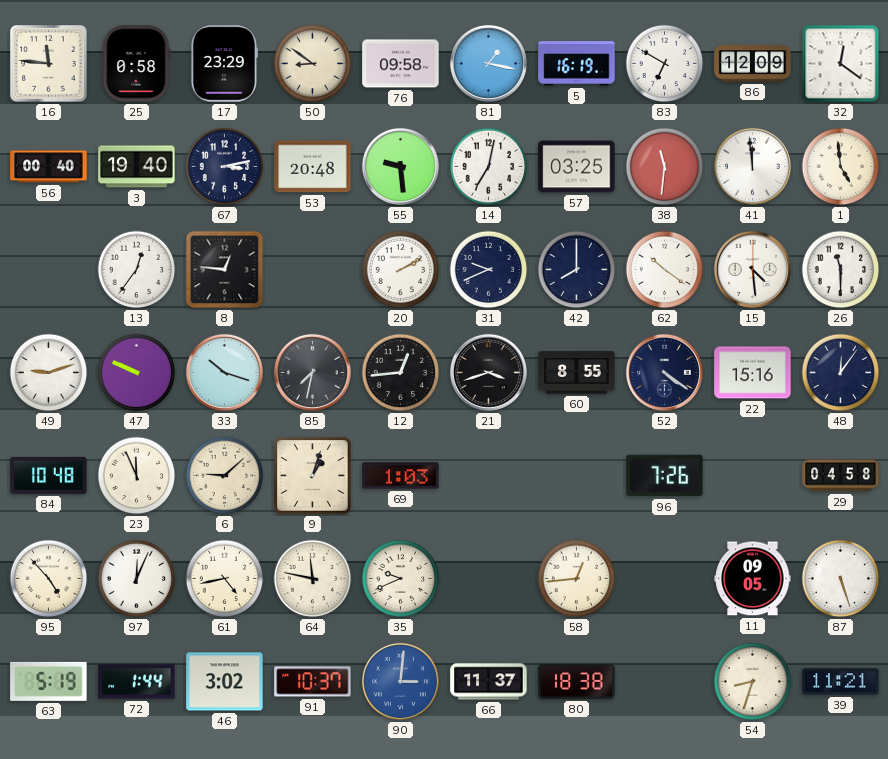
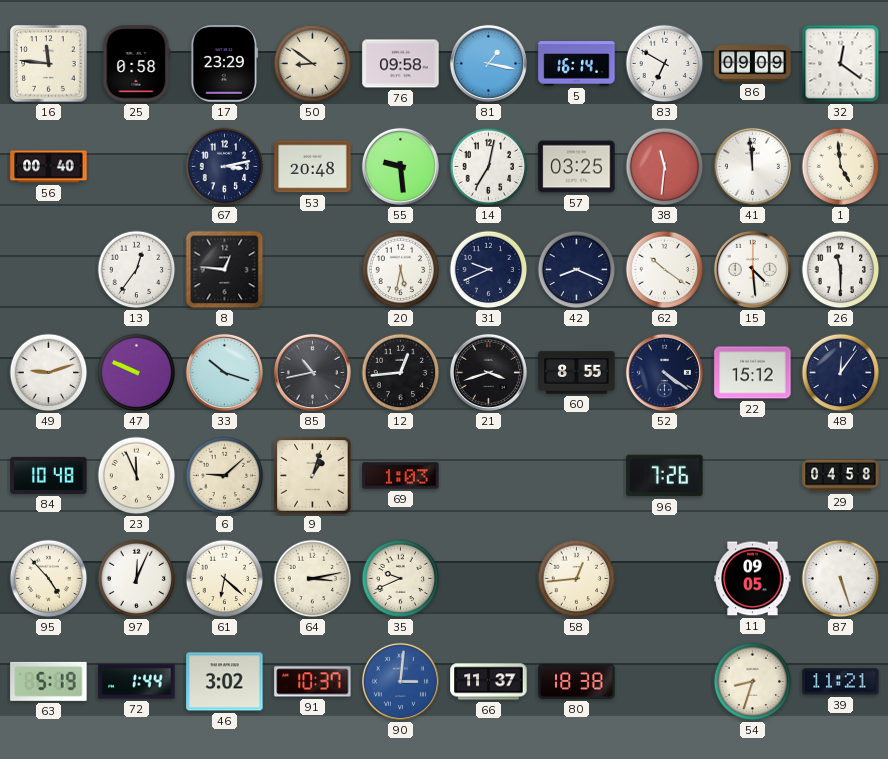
5: 16:19 -> 16:14
86: 12:09 -> 09:09
3: 19:40 -> none
20: 2:10 -> 5:32
42: 8:00 -> 8:19
85: 7:32 -> 10:43
22: 15:16 -> 15:12
61: 4:43 -> 6:22
64: 11:47 -> 3:13
